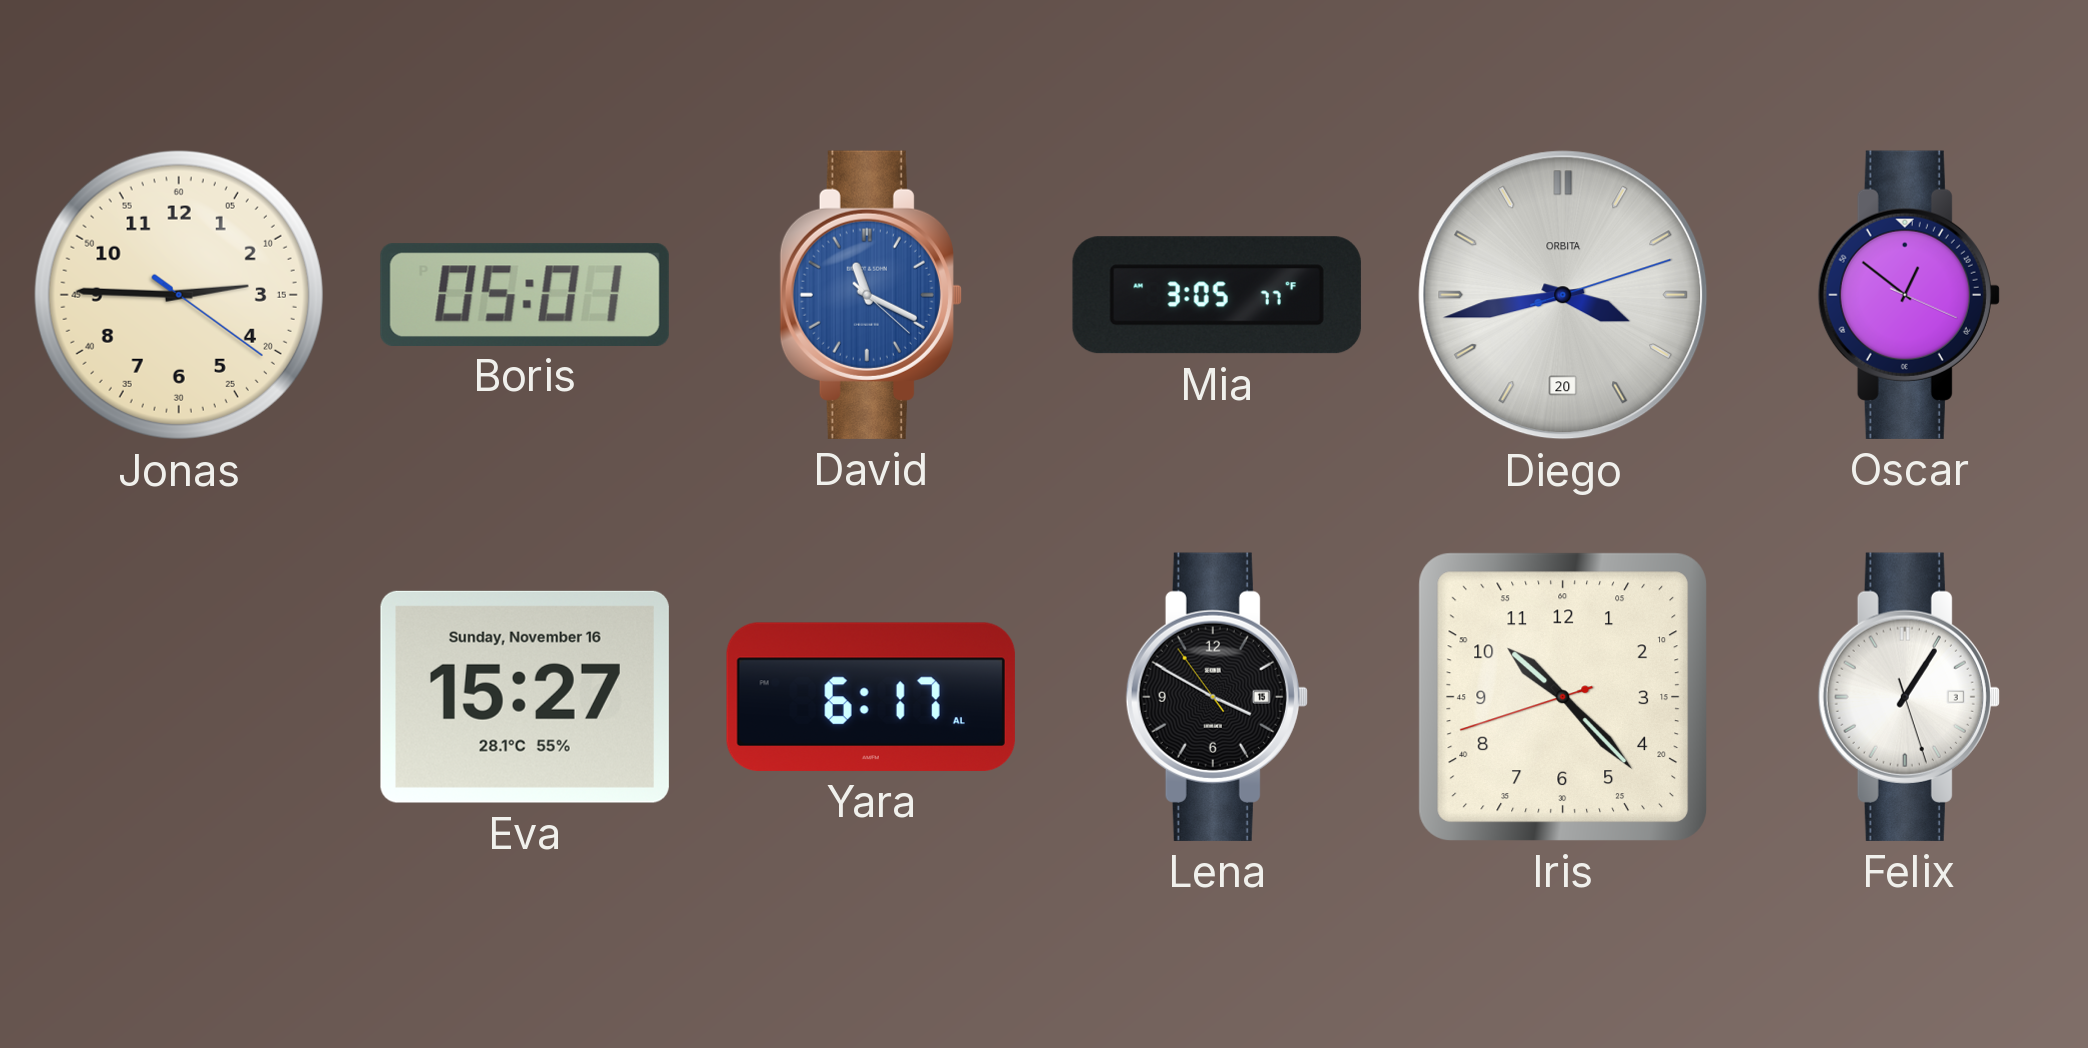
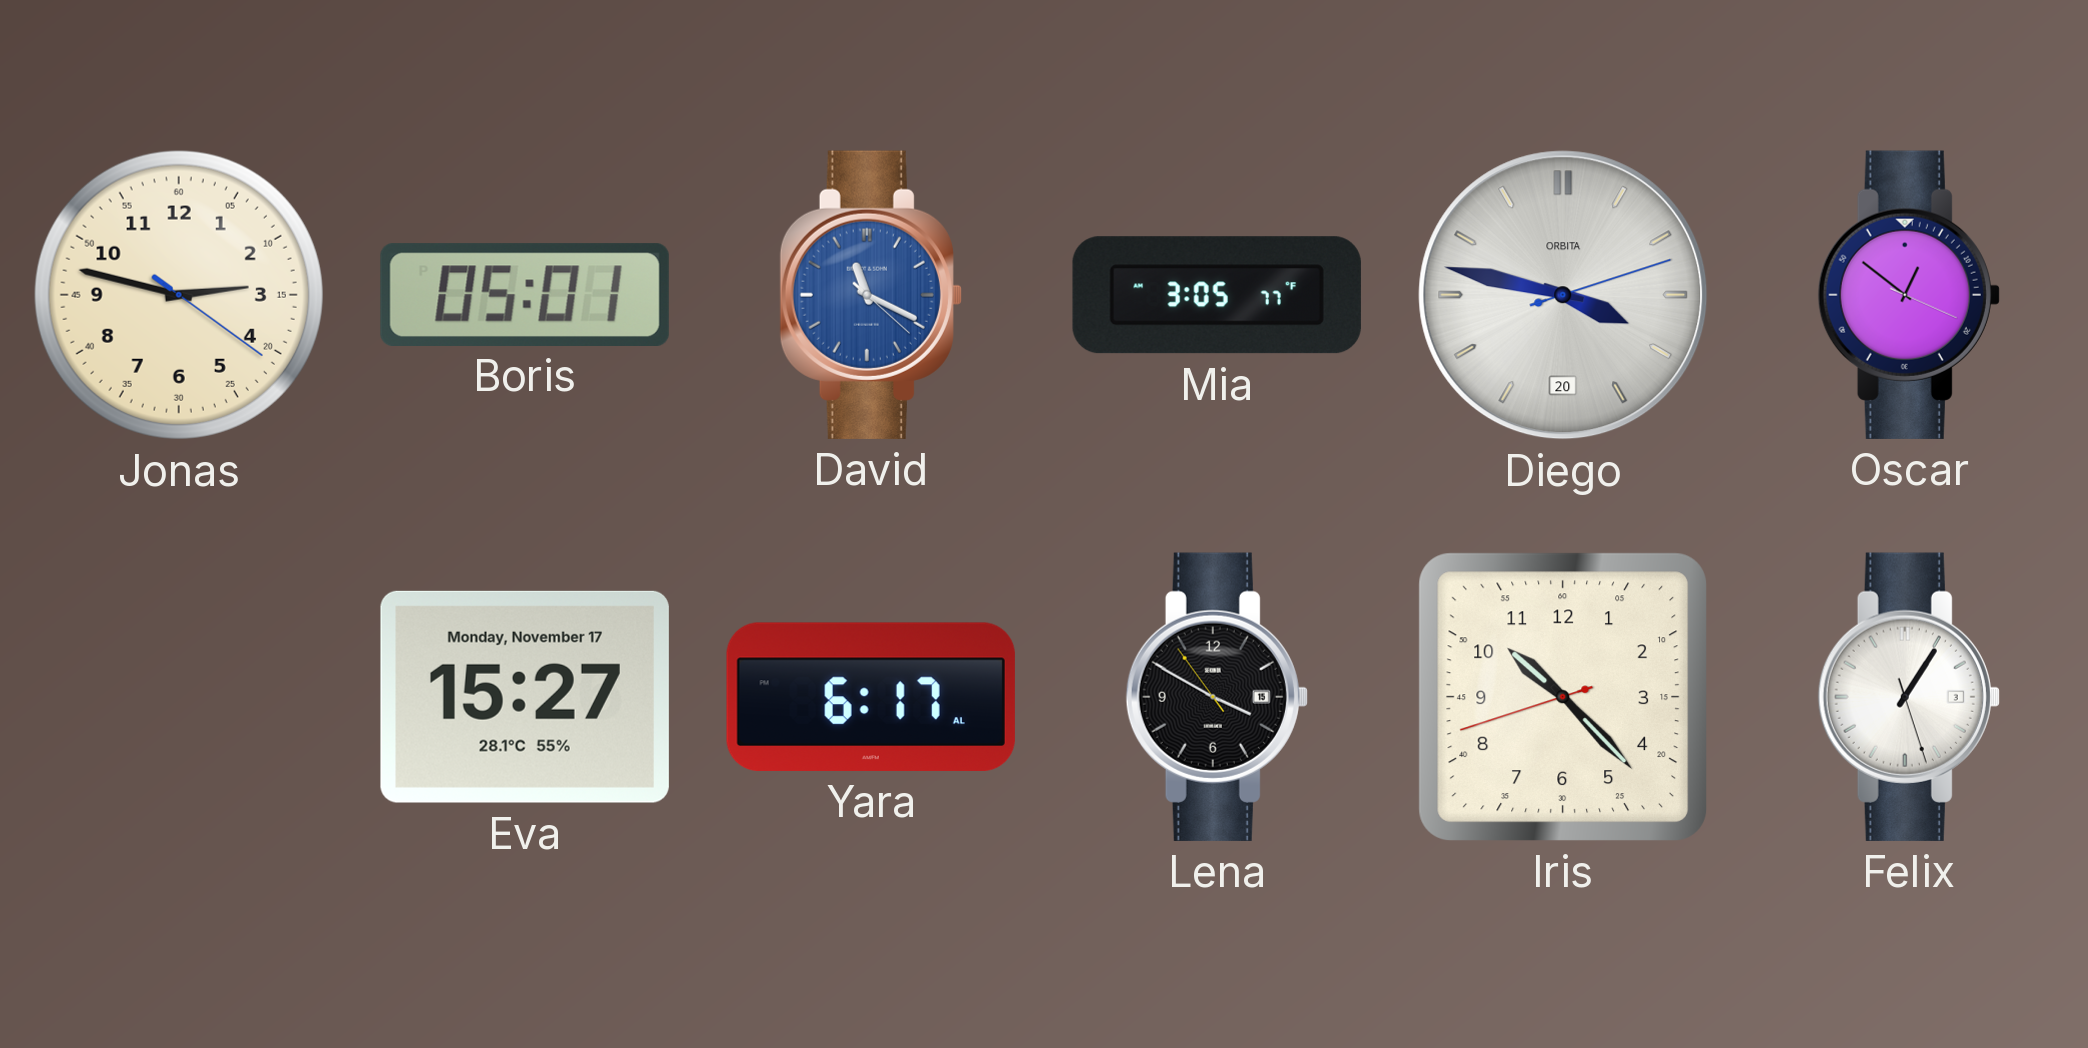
Jonas: 2:45 -> 2:47
Diego: 3:43 -> 3:47
Eva date: Sunday, November 16 -> Monday, November 17
